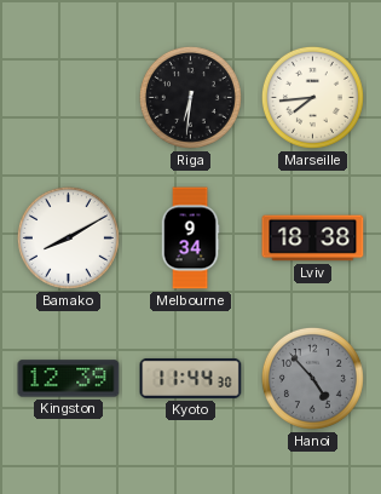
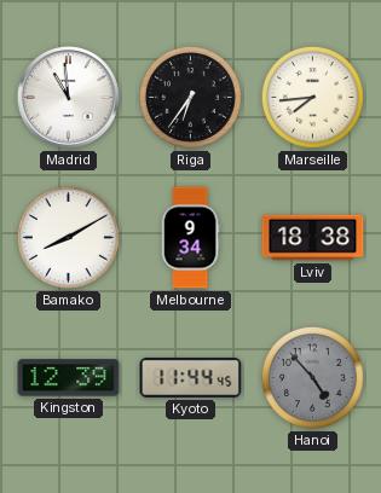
Madrid: none -> 10:59
Riga: 6:31 -> 6:36
Kyoto: 11:44:30 -> 11:44:45
